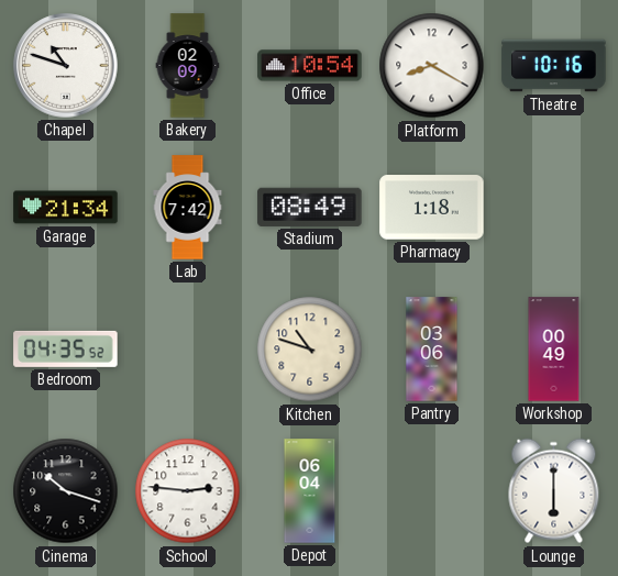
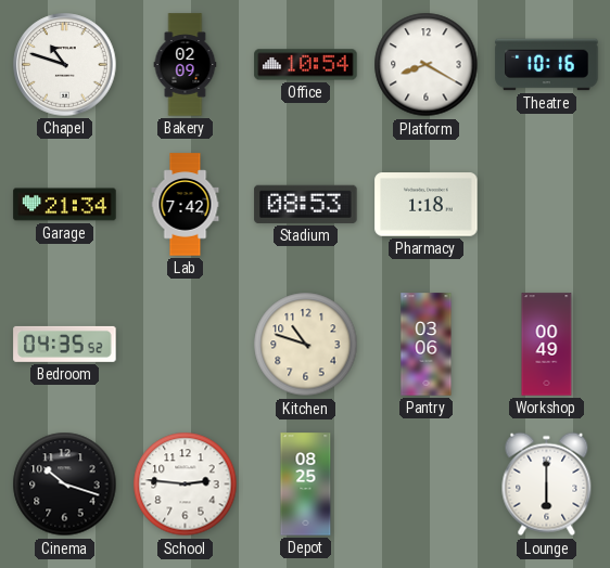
Stadium: 08:49 -> 08:53
Depot: 06:04 -> 08:25
